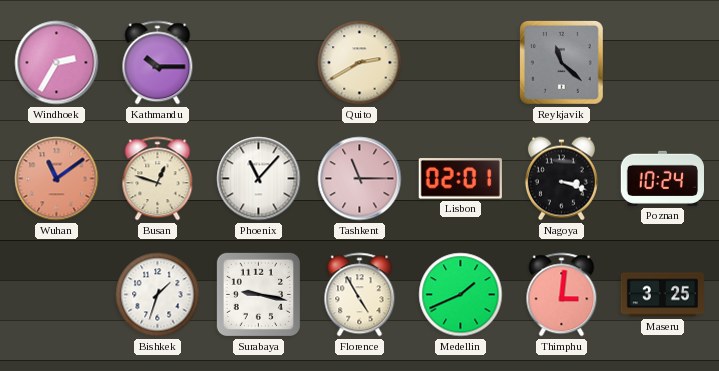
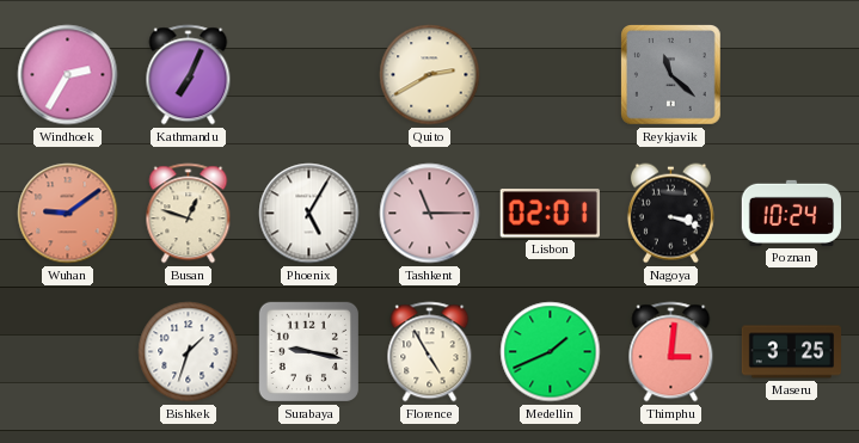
Kathmandu: 10:15 -> 7:04
Wuhan: 11:09 -> 9:09
Phoenix: 11:07 -> 5:05
